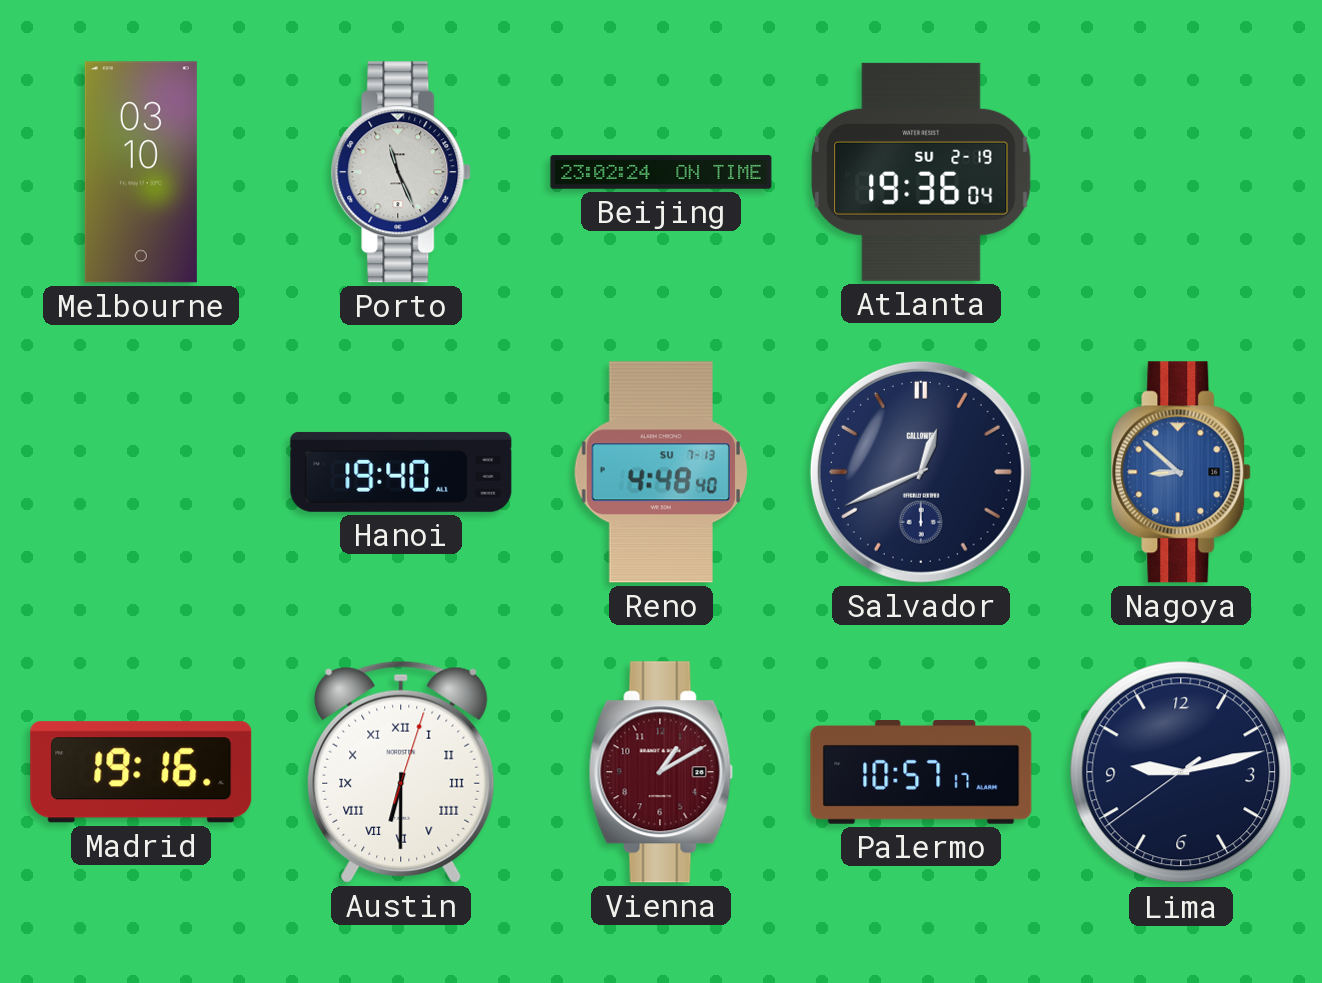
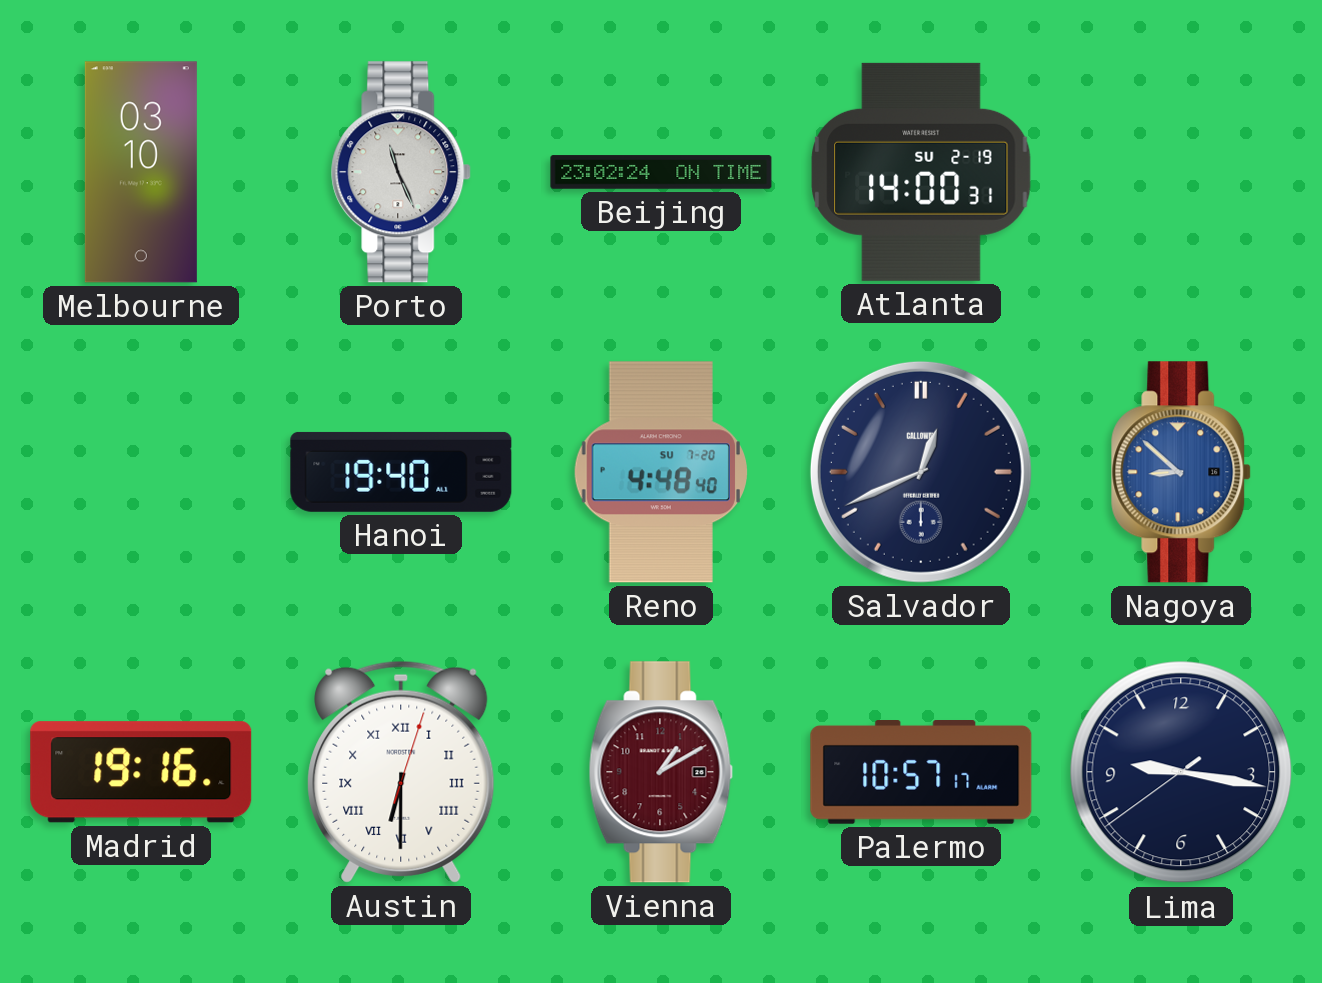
Atlanta: 19:36 -> 14:00
Reno date: SU 7-13 -> SU 7-20
Lima: 9:12 -> 9:16
